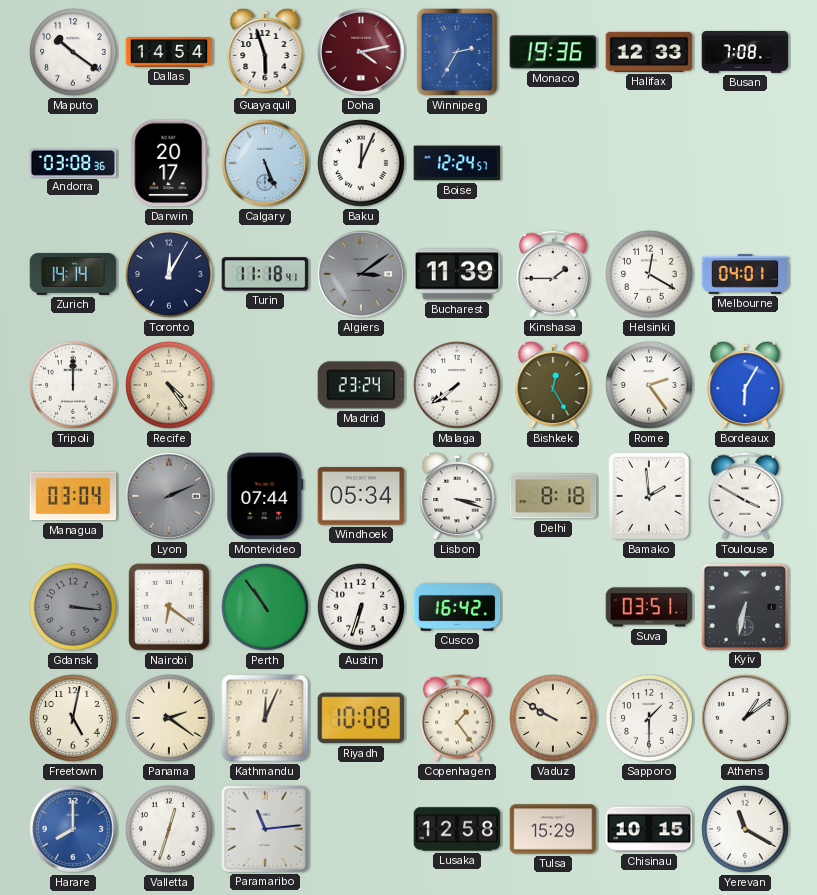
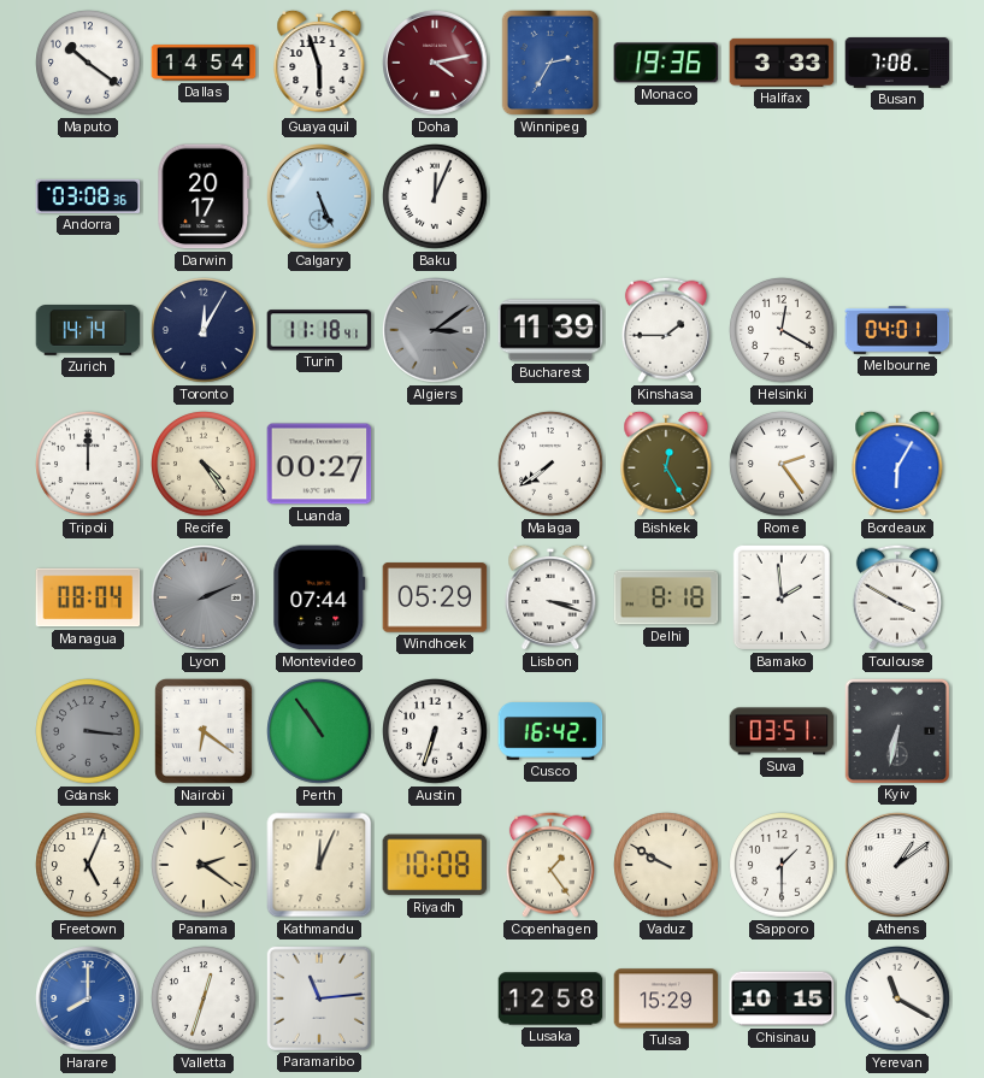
Halifax: 12:33 -> 3:33
Boise: 12:24 -> none
Luanda: none -> 00:27
Madrid: 23:24 -> none
Managua: 03:04 -> 08:04
Windhoek: 05:34 -> 05:29
Freetown: 5:02 -> 5:04
